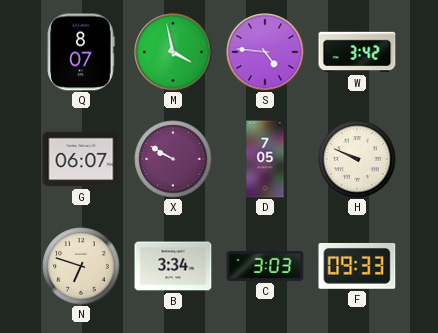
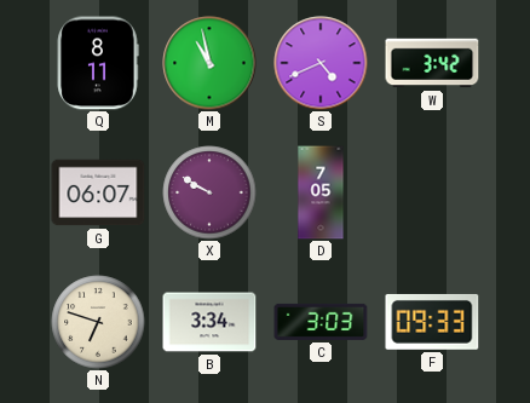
Q: 8:07 -> 8:11
M: 3:58 -> 10:58
S: 4:46 -> 4:41
H: 9:49 -> none
